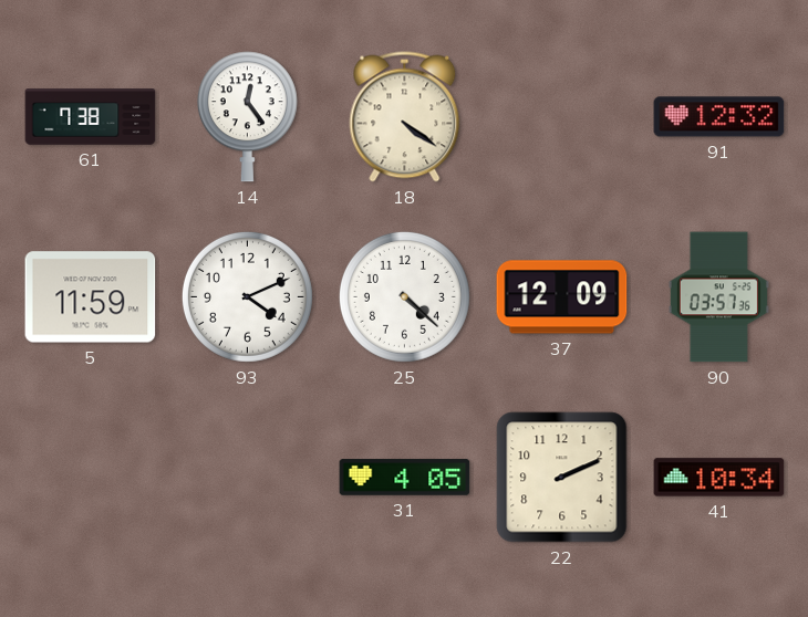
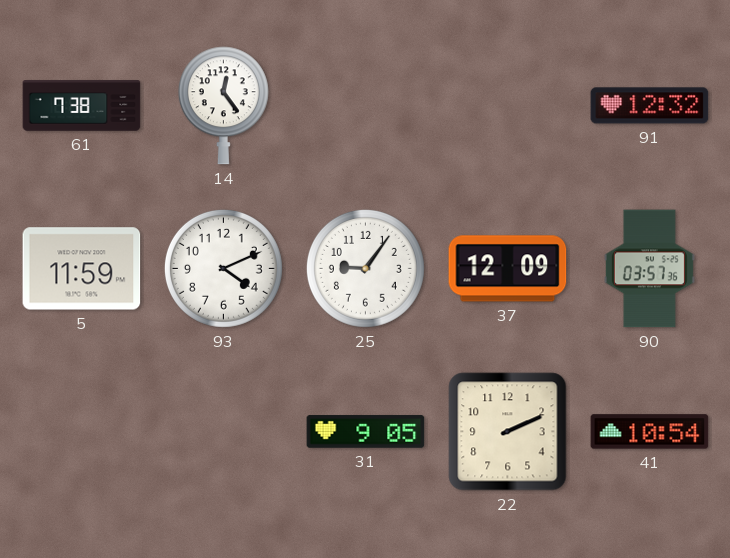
18: 4:21 -> none
25: 4:22 -> 9:06
31: 4:05 -> 9:05
41: 10:34 -> 10:54
